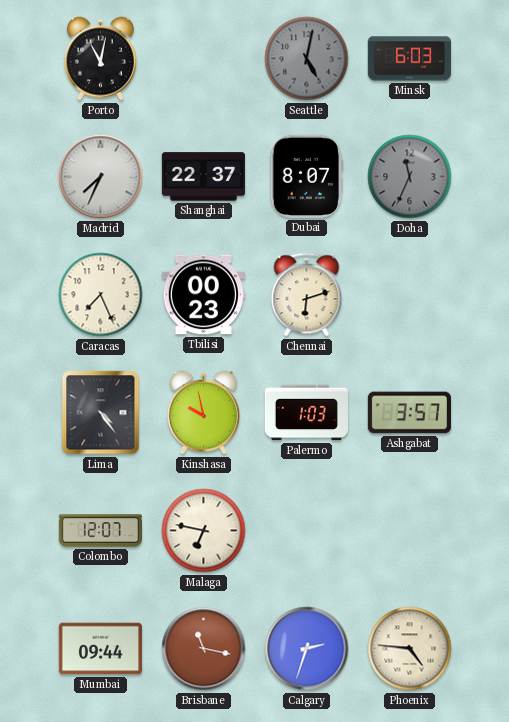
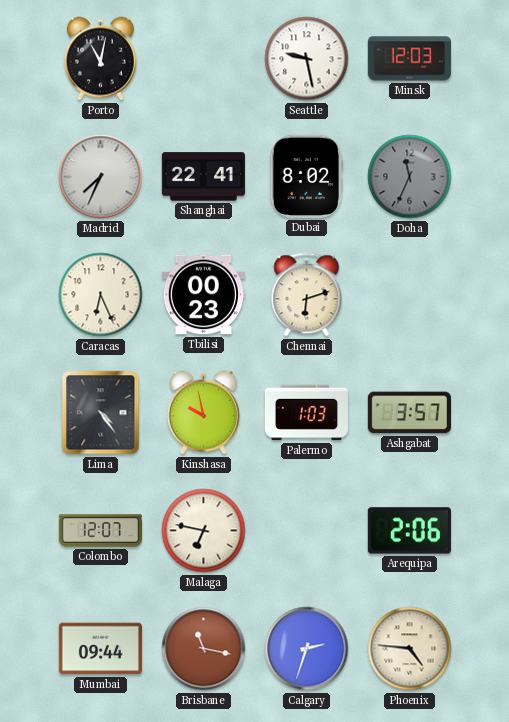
Seattle: 5:02 -> 9:28
Seattle dial: grey -> white
Minsk: 6:03 -> 12:03
Shanghai: 22:37 -> 22:41
Dubai: 8:07 -> 8:02
Caracas: 7:26 -> 6:26
Arequipa: none -> 2:06
